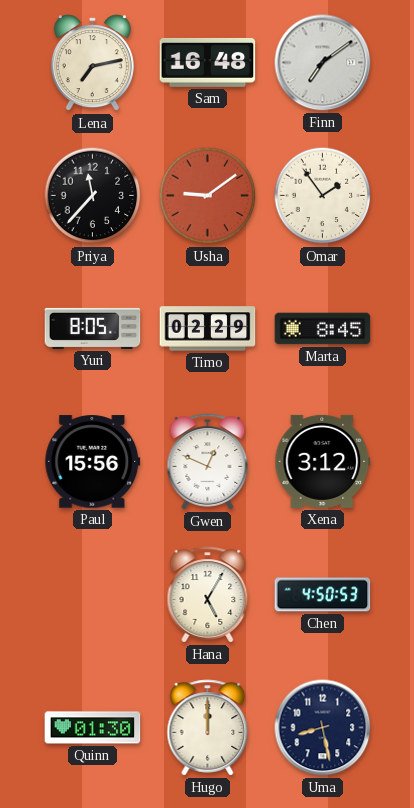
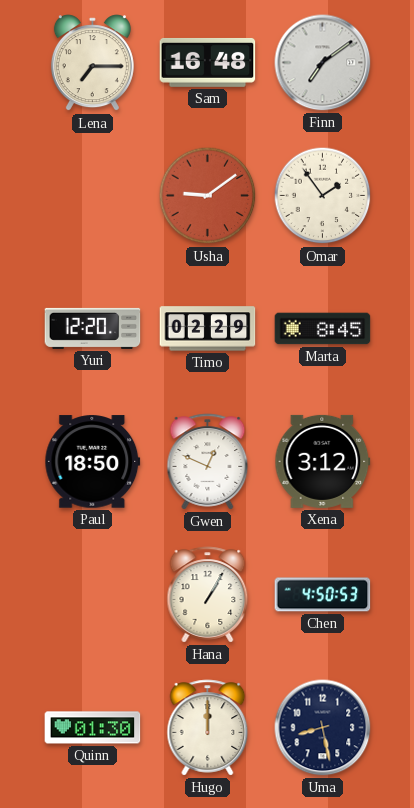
Lena: 7:13 -> 7:15
Priya: 11:37 -> none
Yuri: 8:05 -> 12:20
Paul: 15:56 -> 18:50
Hana: 5:05 -> 1:05
